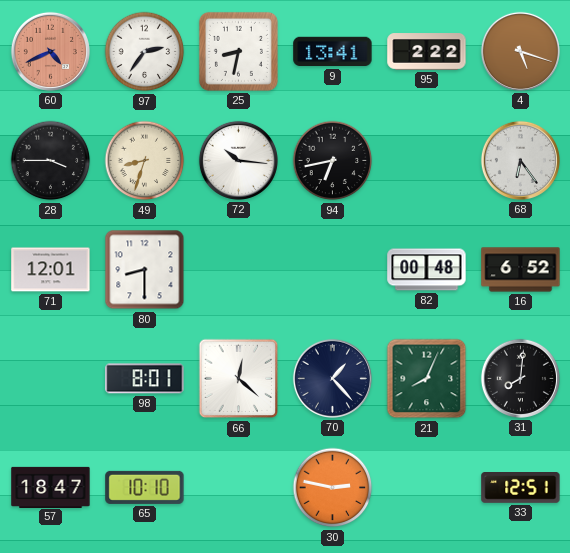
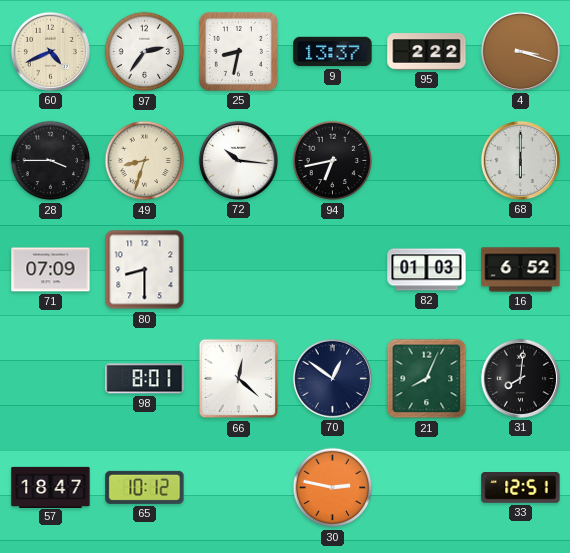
60 dial: salmon -> cream
9: 13:41 -> 13:37
4: 5:18 -> 3:18
68: 6:24 -> 6:00
71: 12:01 -> 07:09
82: 00:48 -> 01:03
70: 1:23 -> 12:51
65: 10:10 -> 10:12
